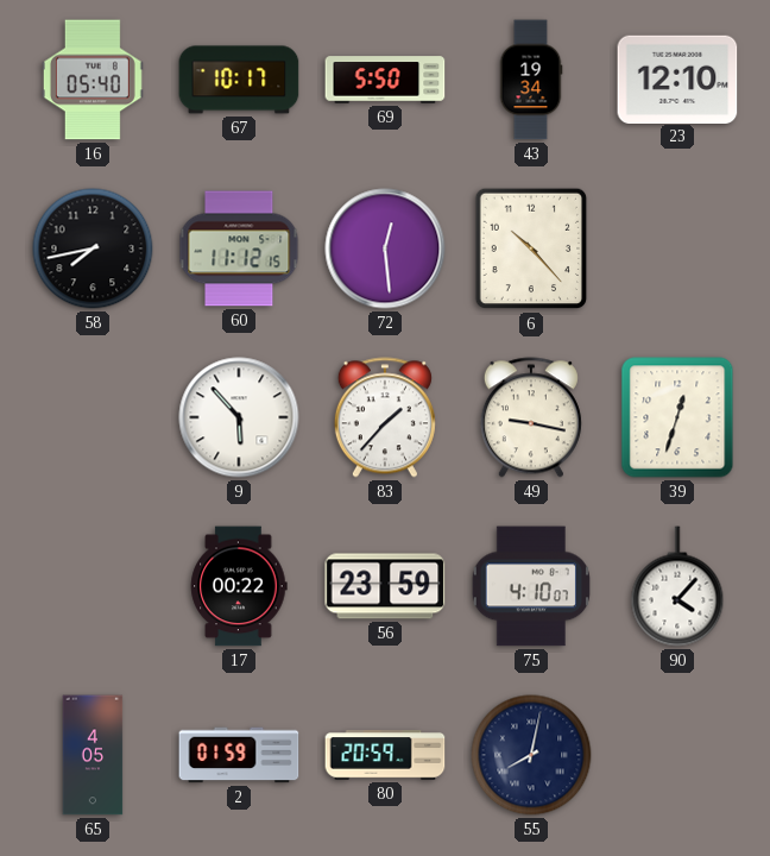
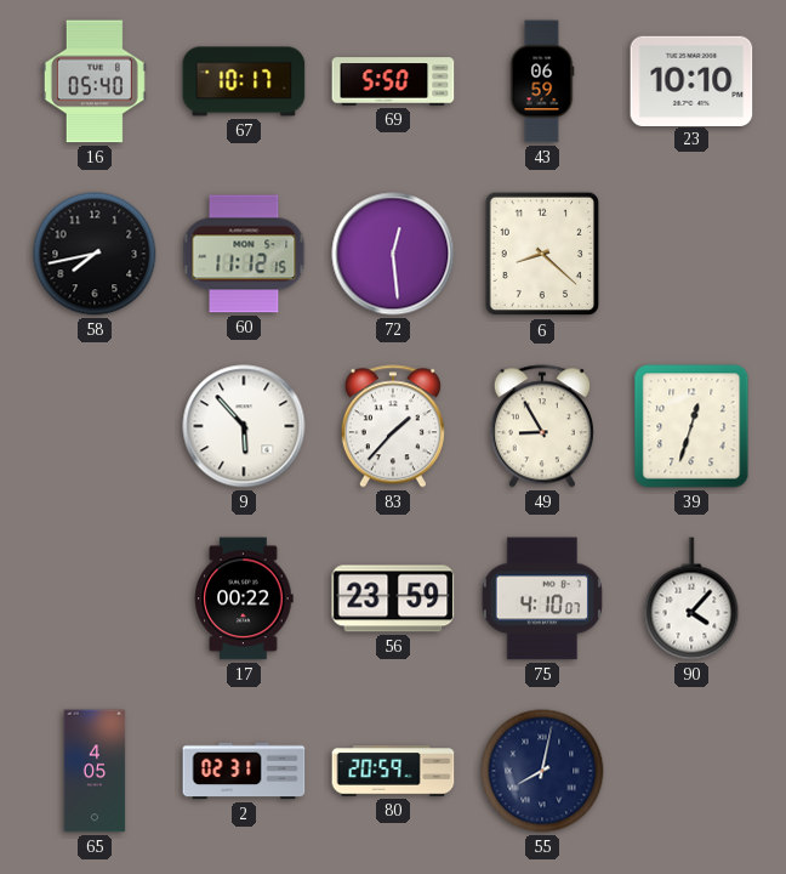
43: 19:34 -> 06:59
23: 12:10 -> 10:10
6: 10:23 -> 8:22
49: 9:17 -> 8:55
2: 01:59 -> 02:31
